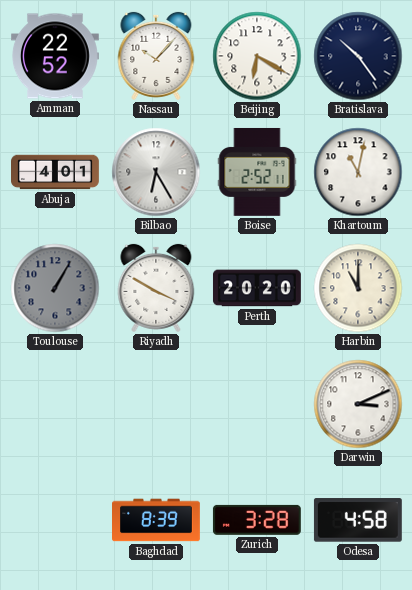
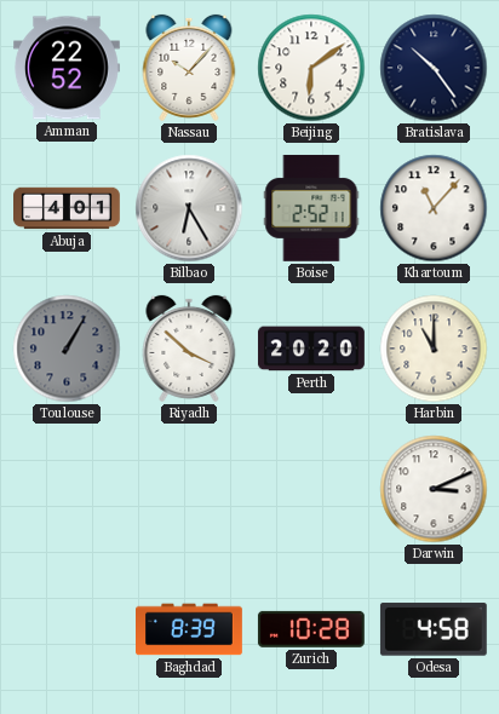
Beijing: 6:20 -> 6:09
Khartoum: 11:02 -> 11:07
Riyadh: 3:50 -> 3:52
Zurich: 3:28 -> 10:28
